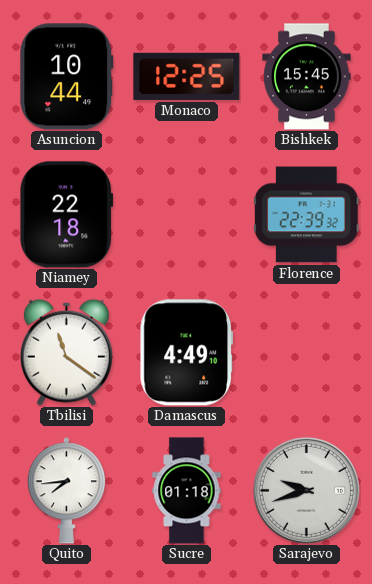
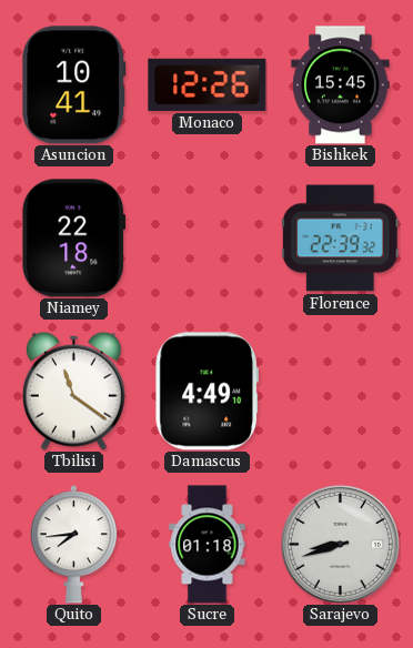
Asuncion: 10:44 -> 10:41
Monaco: 12:25 -> 12:26
Sarajevo: 9:42 -> 8:42
